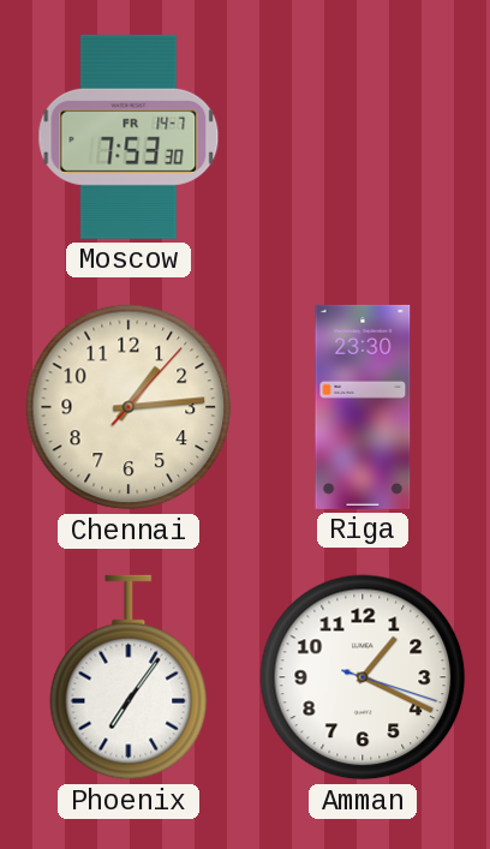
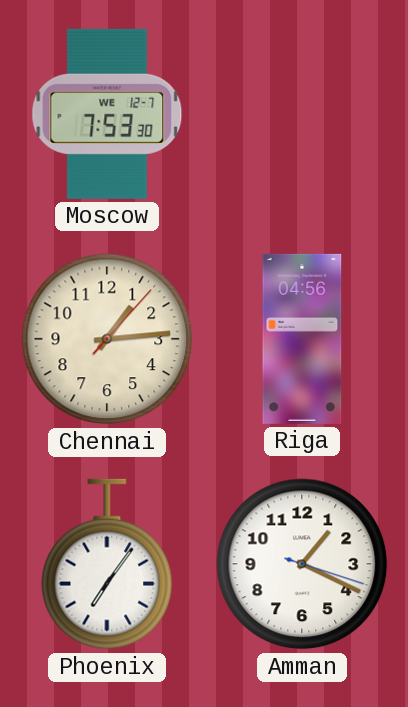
Moscow date: FR 14-7 -> WE 12-7
Riga: 23:30 -> 04:56
